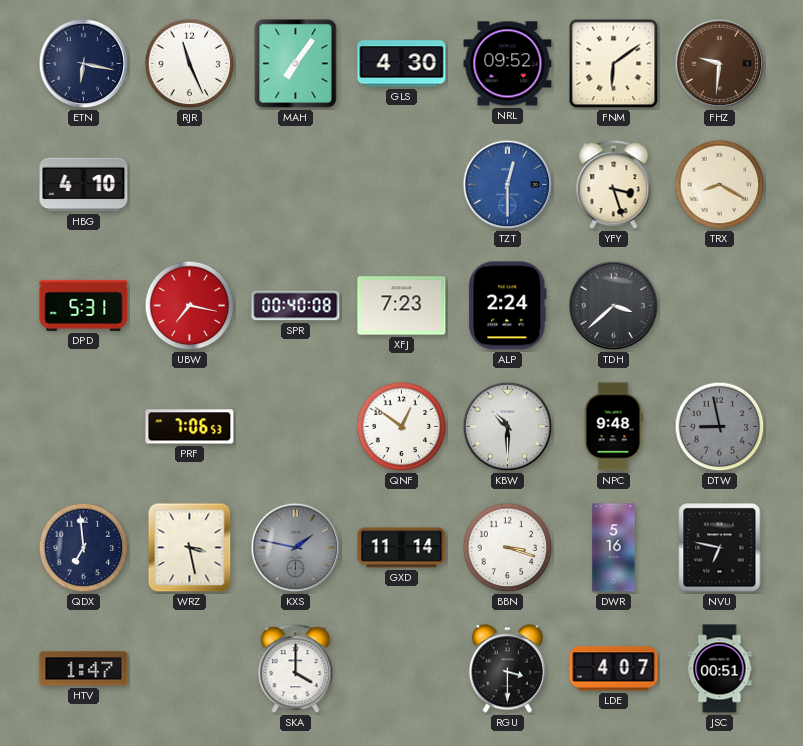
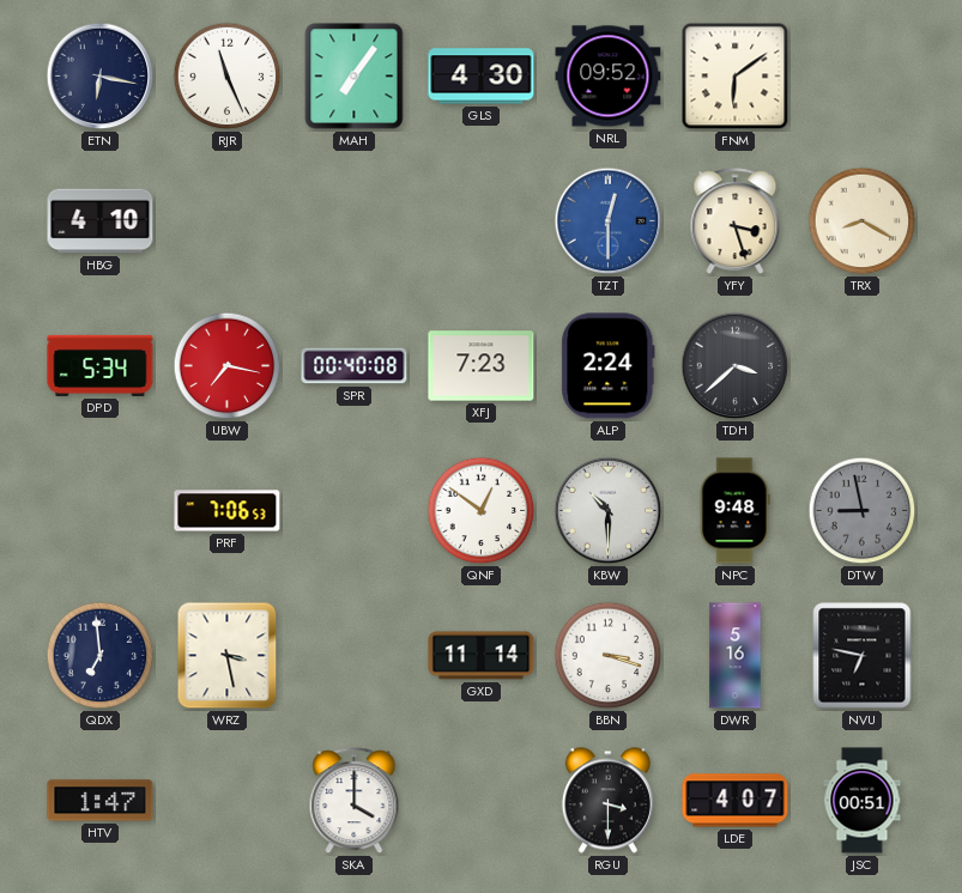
FHZ: 9:31 -> none
DPD: 5:31 -> 5:34
KXS: 1:47 -> none
